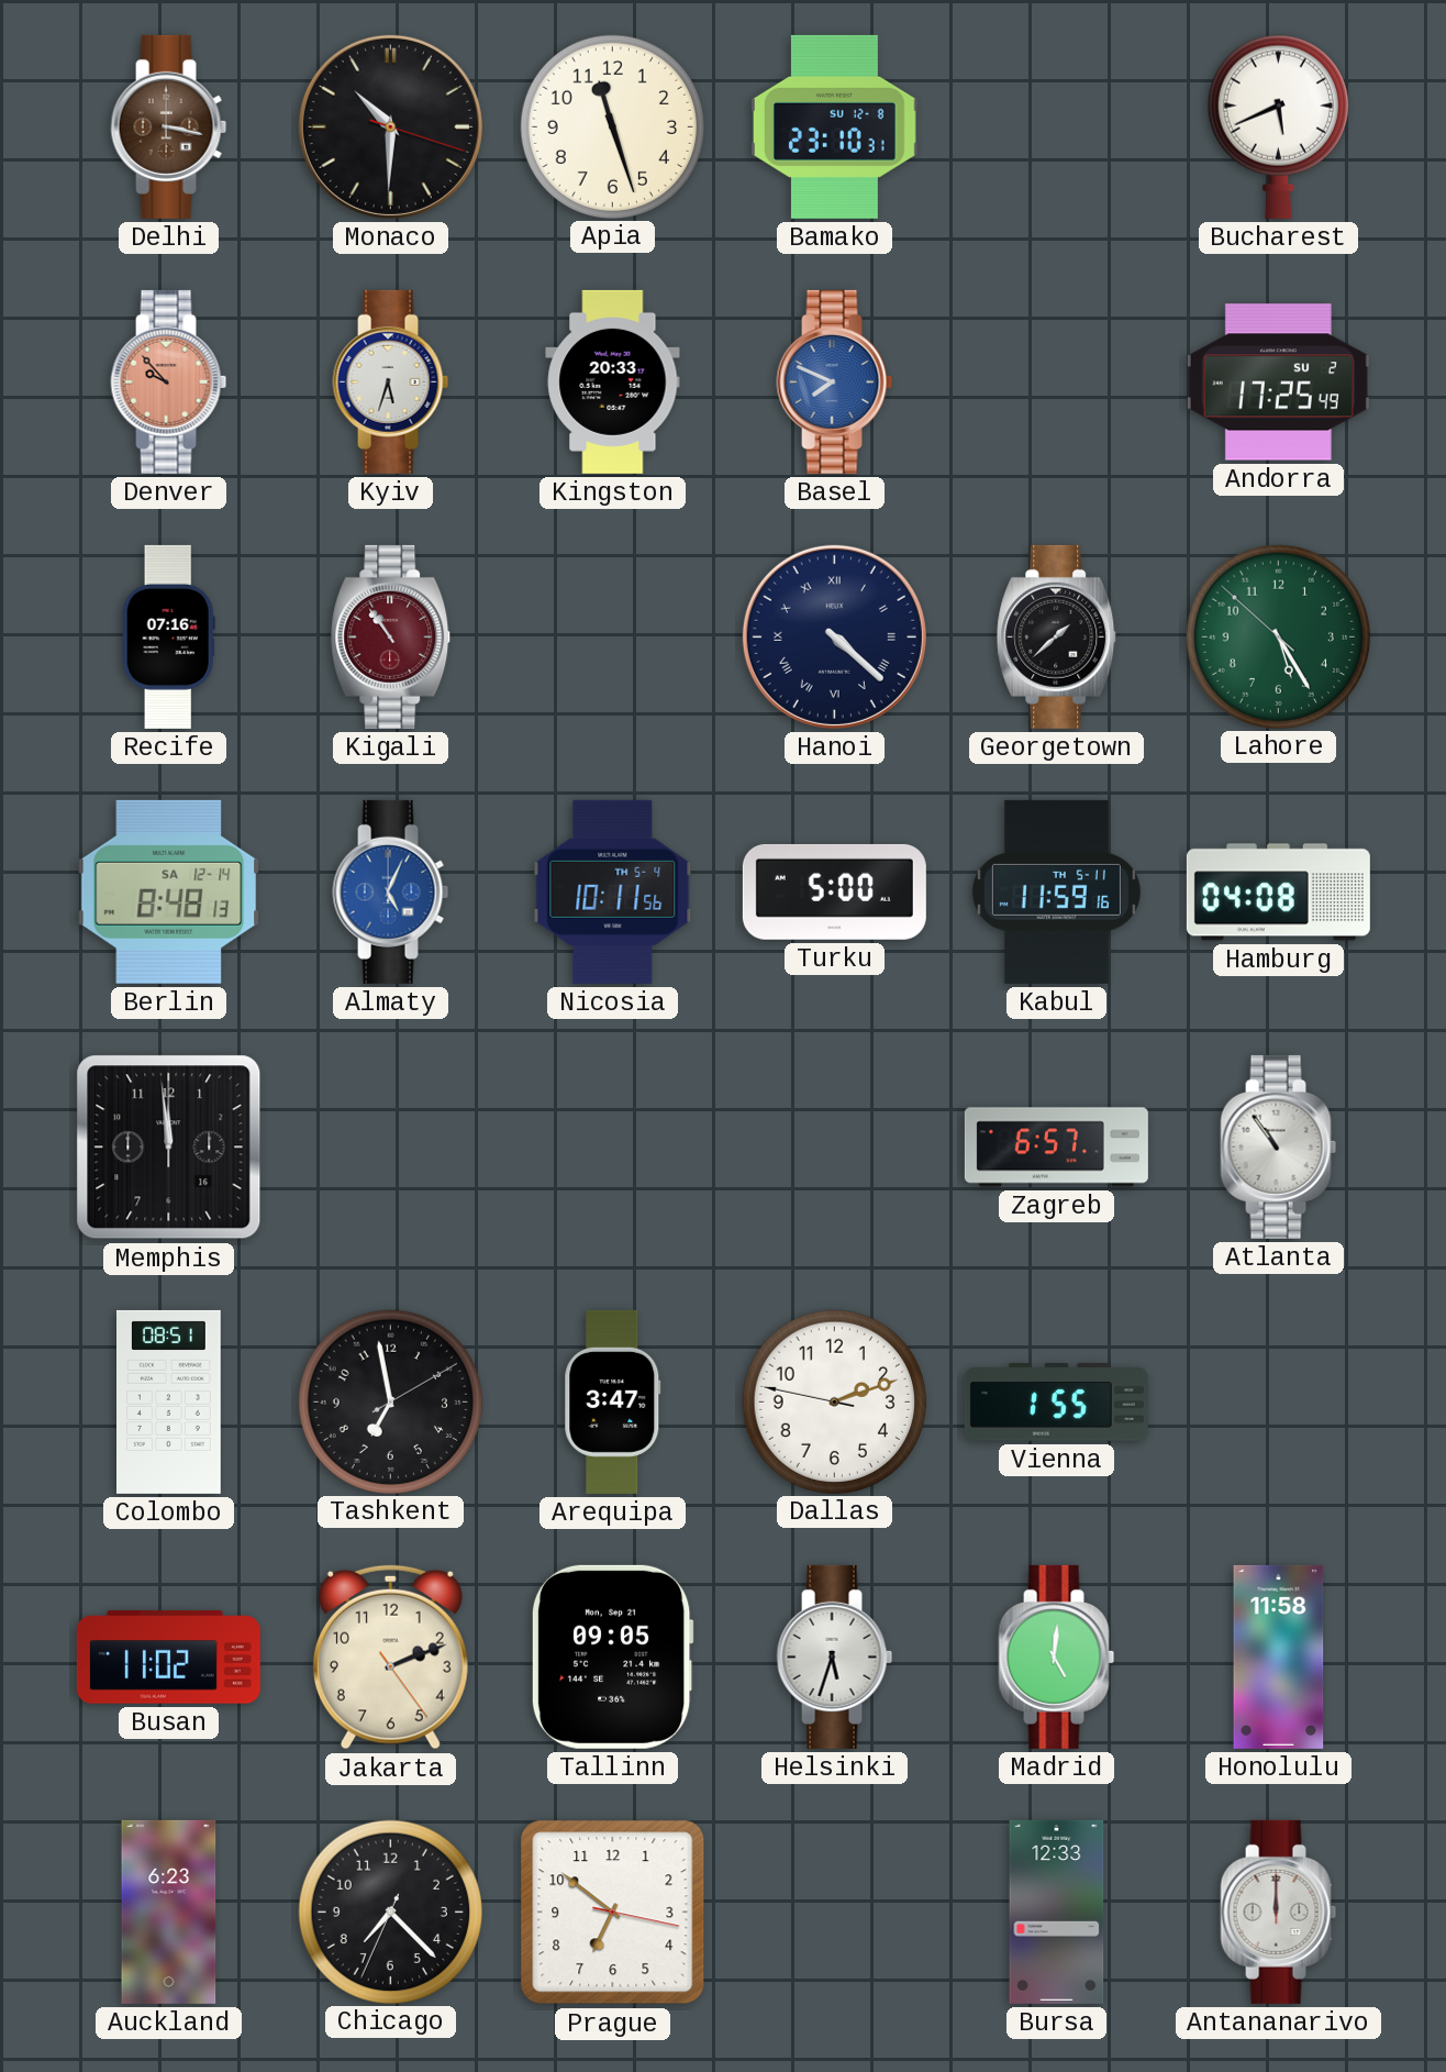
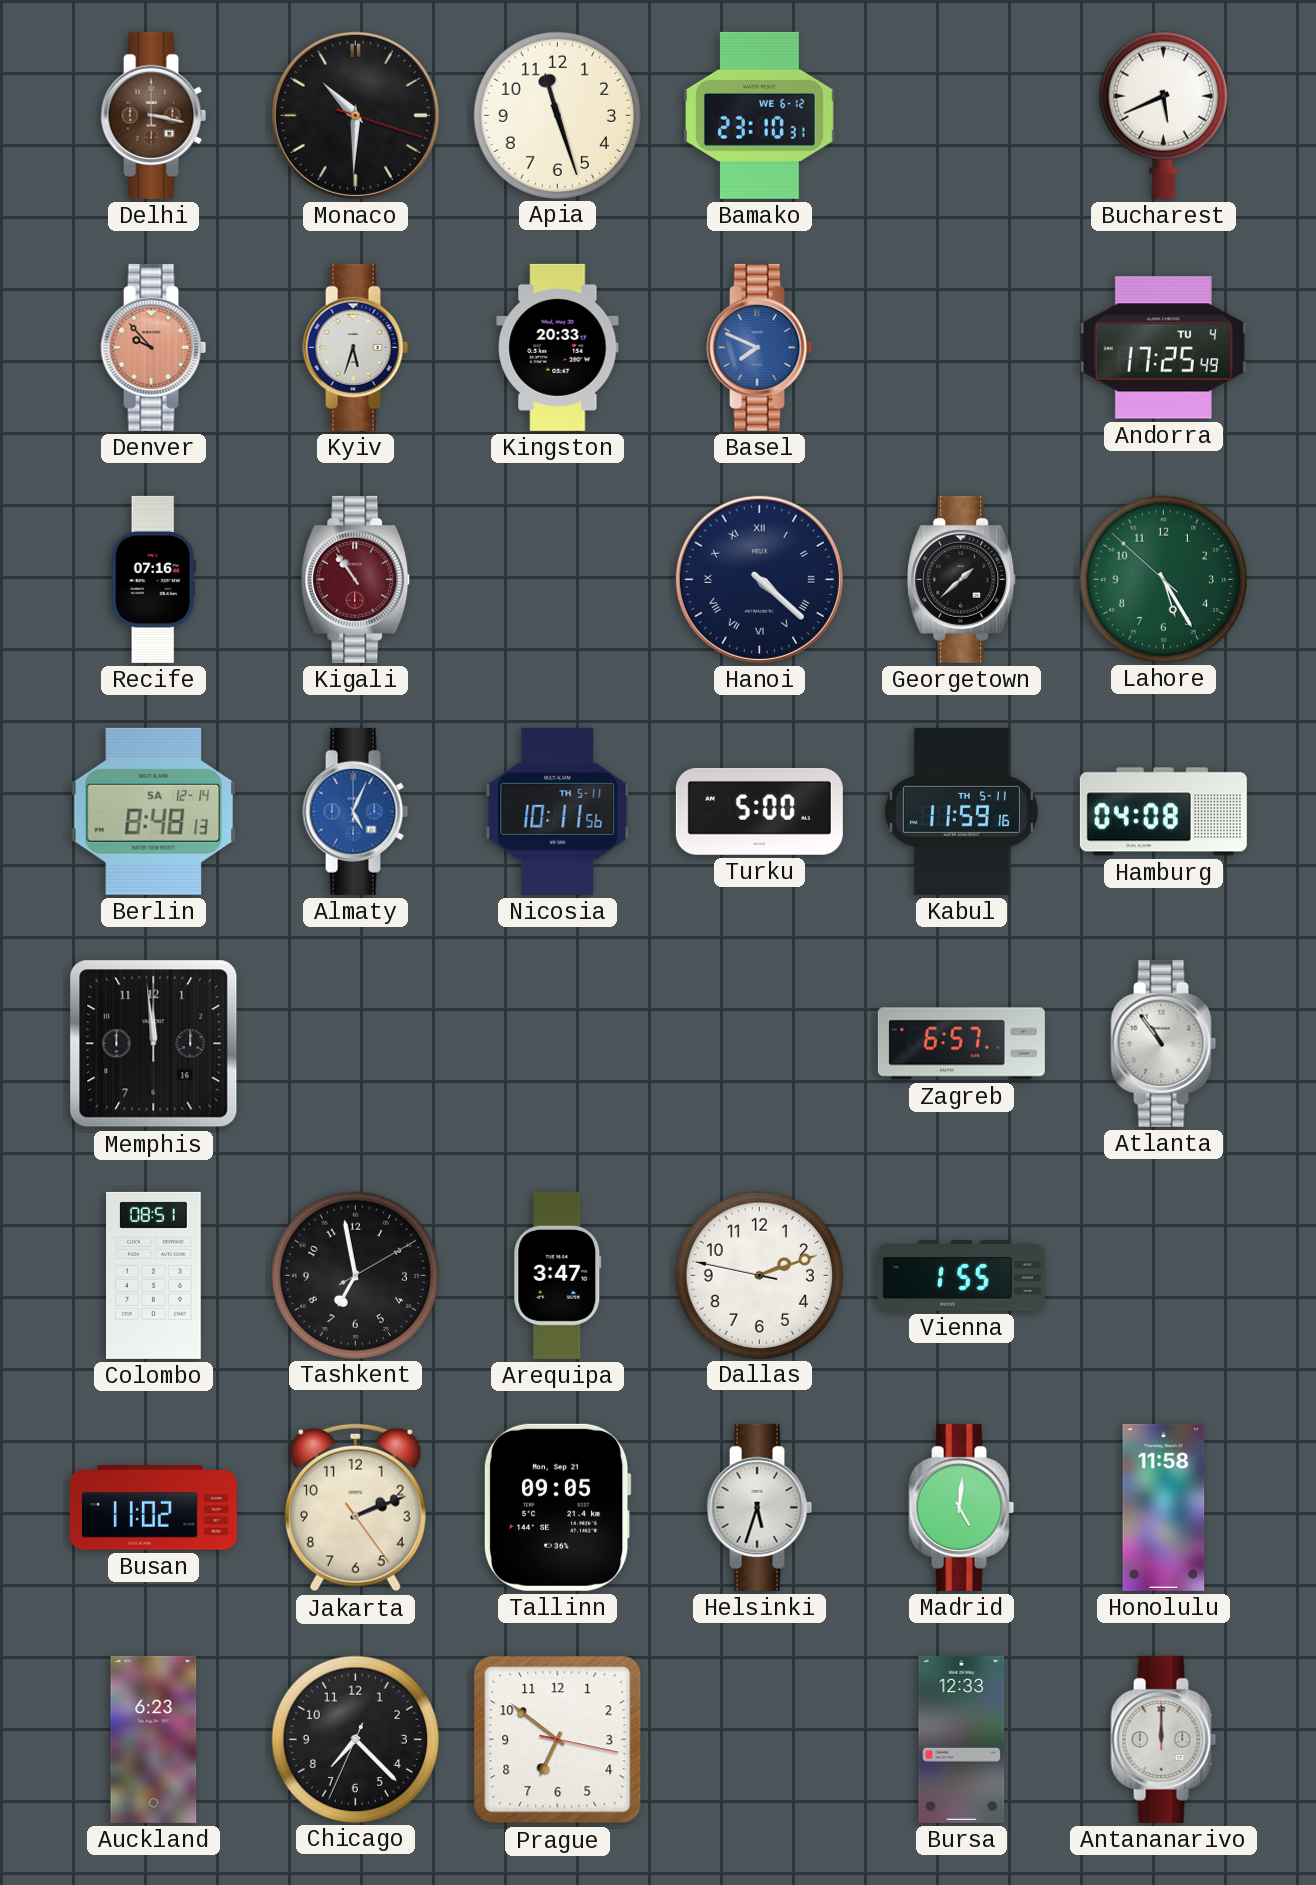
Bamako date: SU 12-8 -> WE 6-12
Andorra date: SU 2 -> TU 4
Nicosia date: TH 5-4 -> TH 5-11
